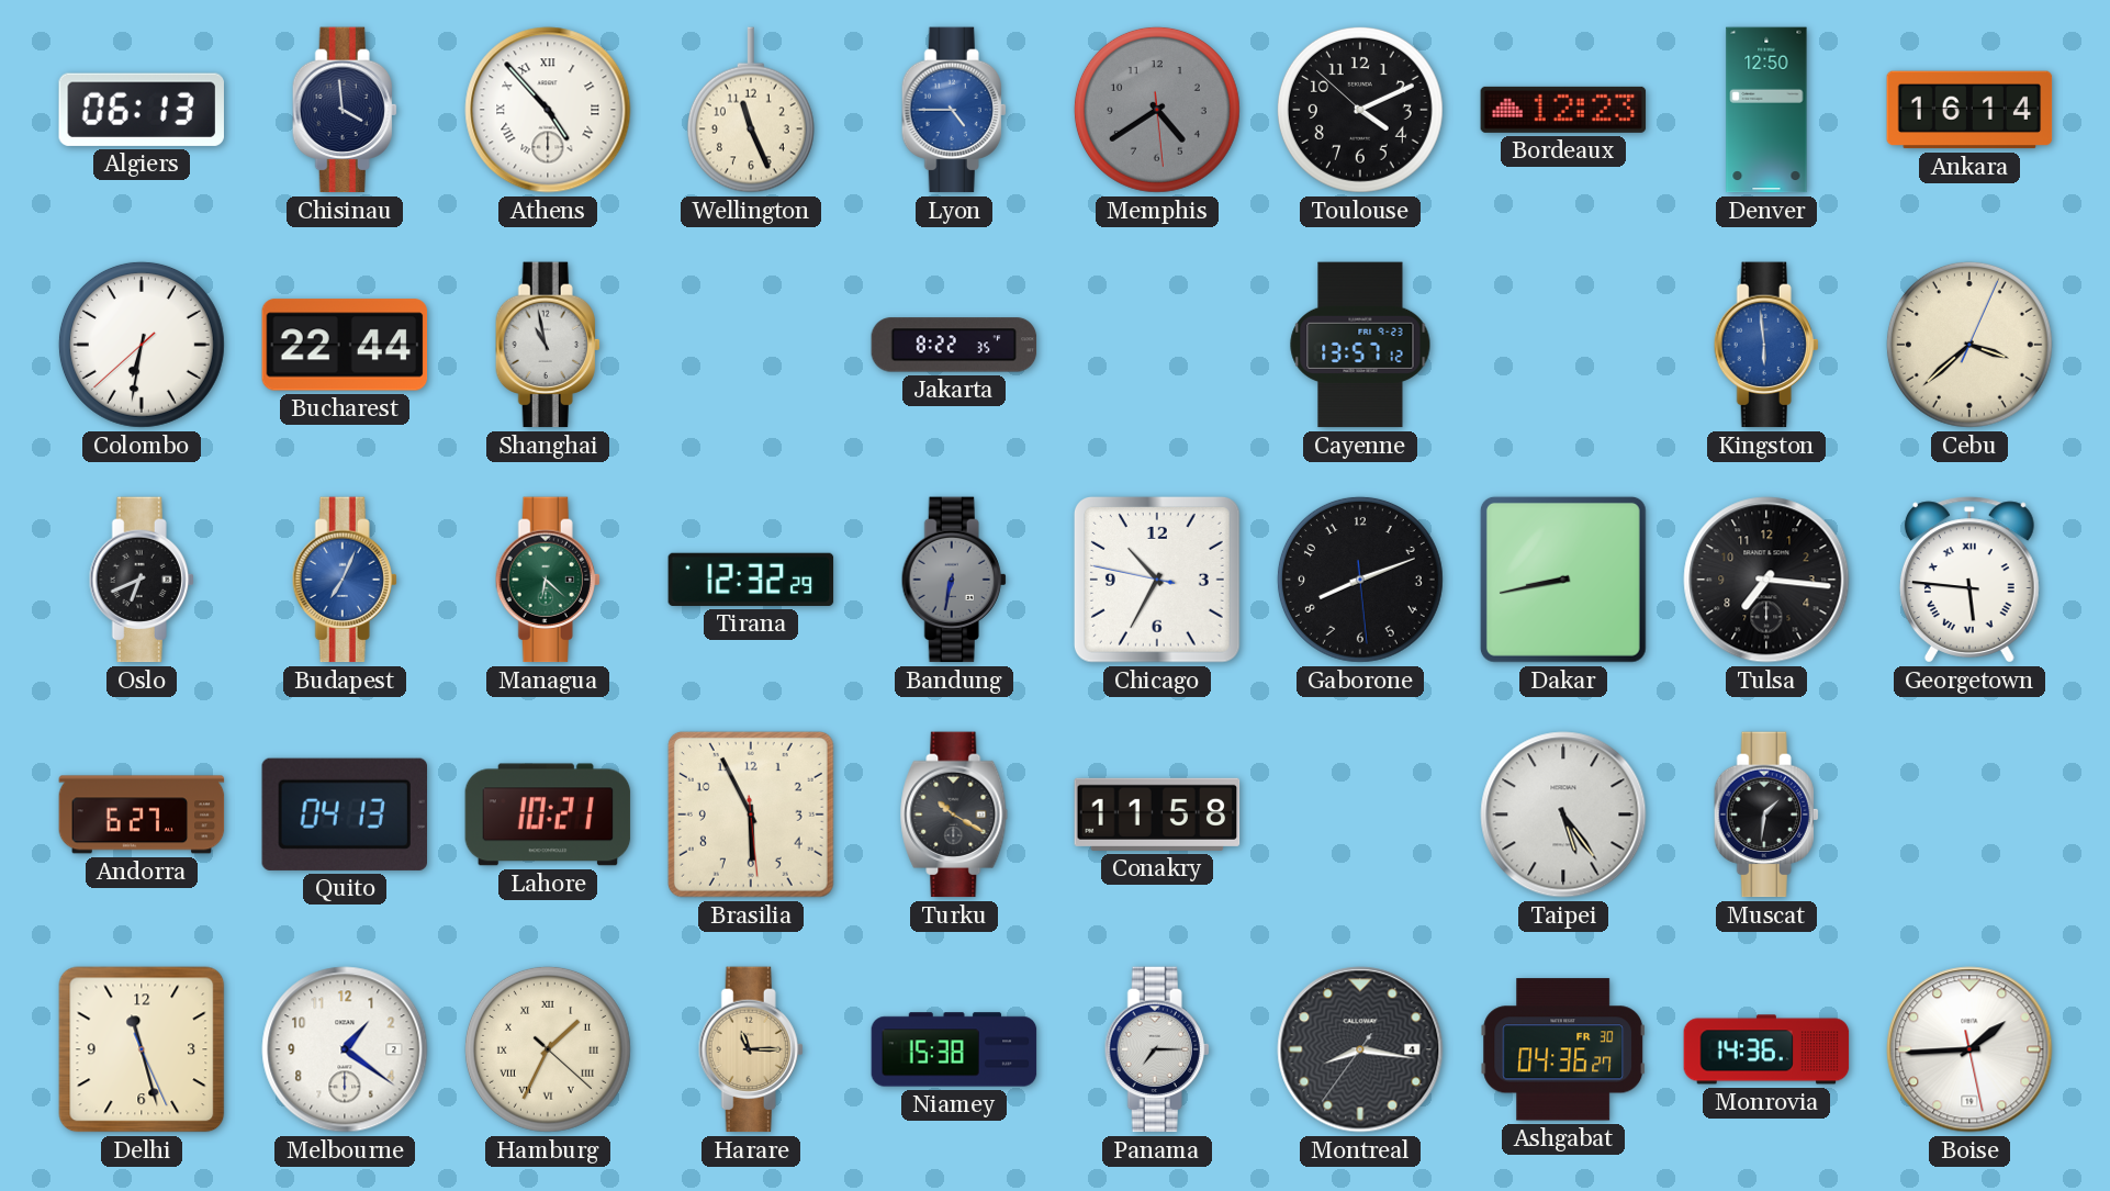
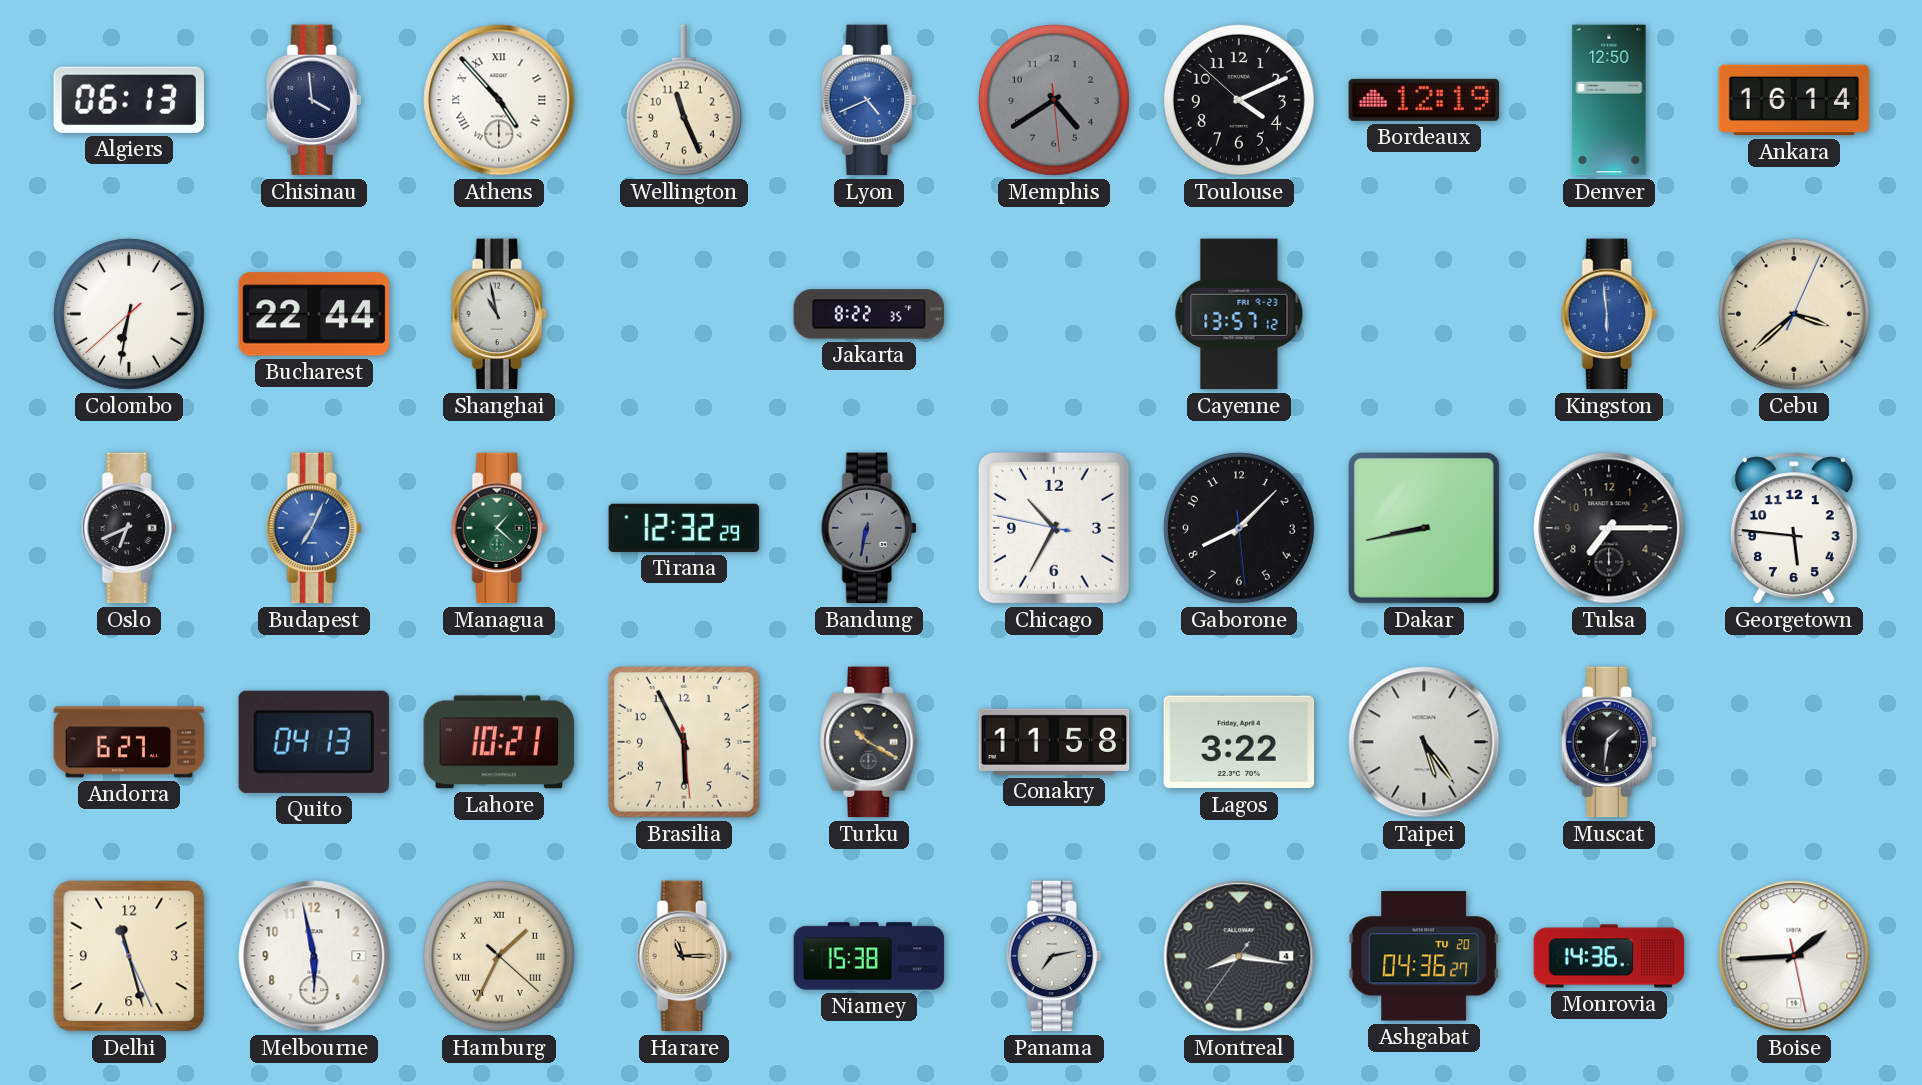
Lyon: 4:45 -> 4:41
Bordeaux: 12:23 -> 12:19
Managua: 6:22 -> 1:22
Gaborone: 8:11 -> 8:07
Tulsa: 7:16 -> 7:15
Georgetown numerals: Roman -> Arabic
Lagos: none -> 3:22
Melbourne: 1:21 -> 5:58
Panama: 7:15 -> 7:13
Ashgabat date: FR 30 -> TU 20
